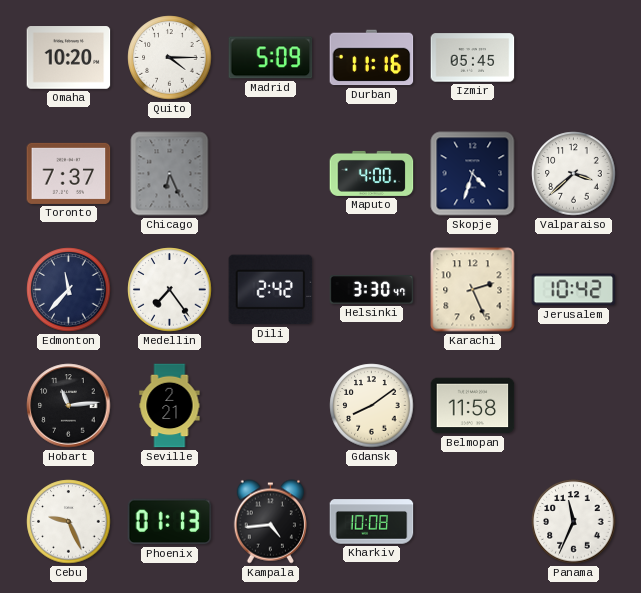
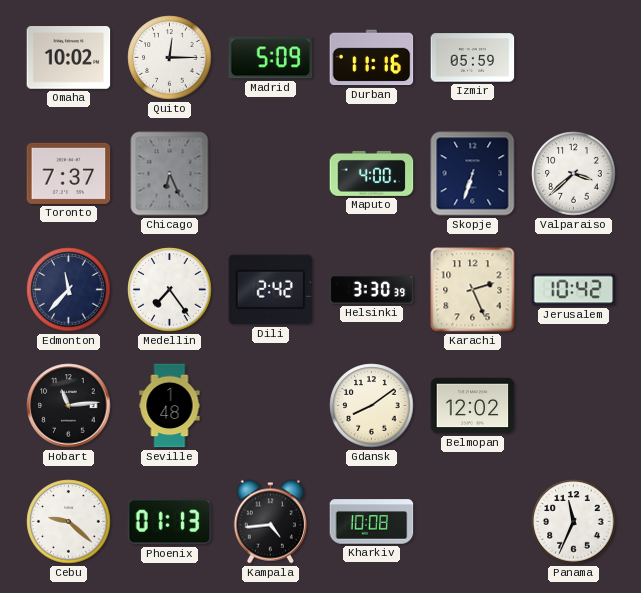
Omaha: 10:20 -> 10:02
Quito: 4:15 -> 12:15
Izmir: 05:45 -> 05:59
Skopje: 4:33 -> 6:33
Helsinki: 3:30:47 -> 3:30:39
Seville: 2:21 -> 1:48
Belmopan: 11:58 -> 12:02
Cebu: 9:26 -> 9:22
